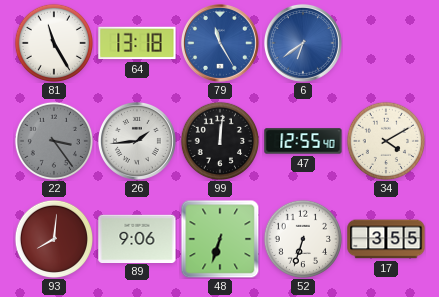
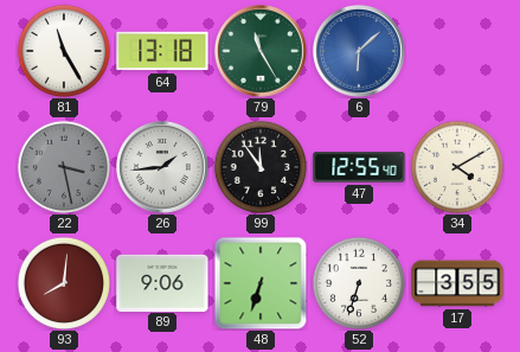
79 dial: blue -> green
6: 6:39 -> 6:08
22: 3:24 -> 3:28
99: 12:01 -> 11:54
